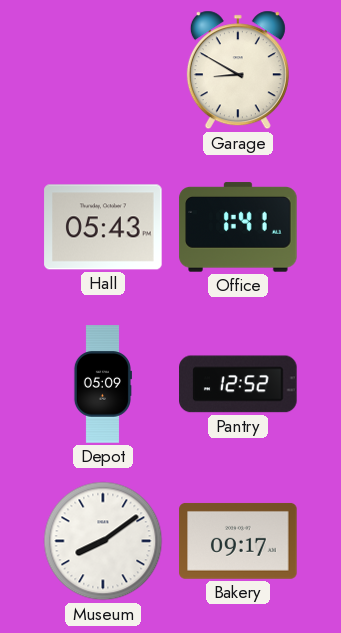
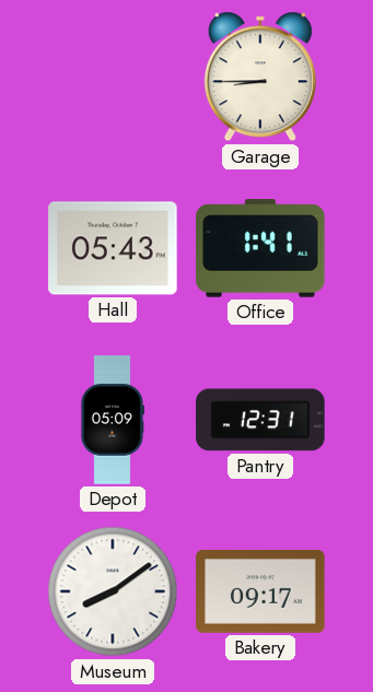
Garage: 8:50 -> 8:45
Pantry: 12:52 -> 12:31
